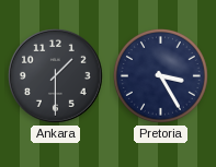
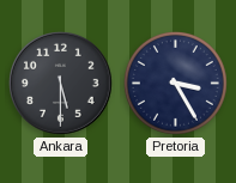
Ankara: 1:30 -> 5:30
